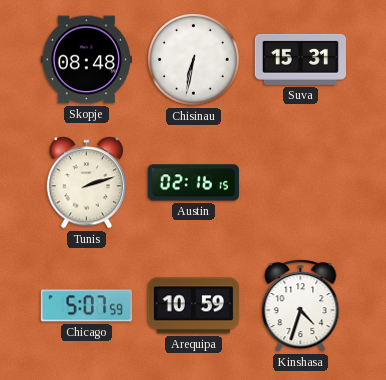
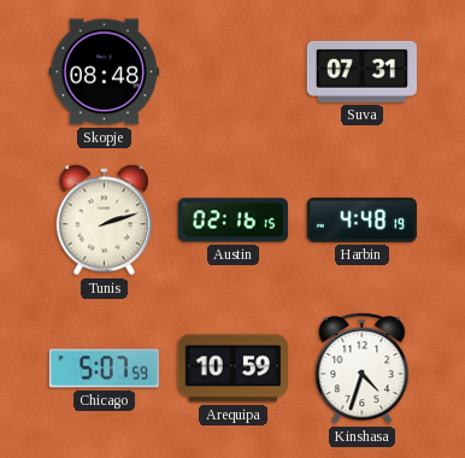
Chisinau: 6:32 -> none
Suva: 15:31 -> 07:31
Harbin: none -> 4:48
